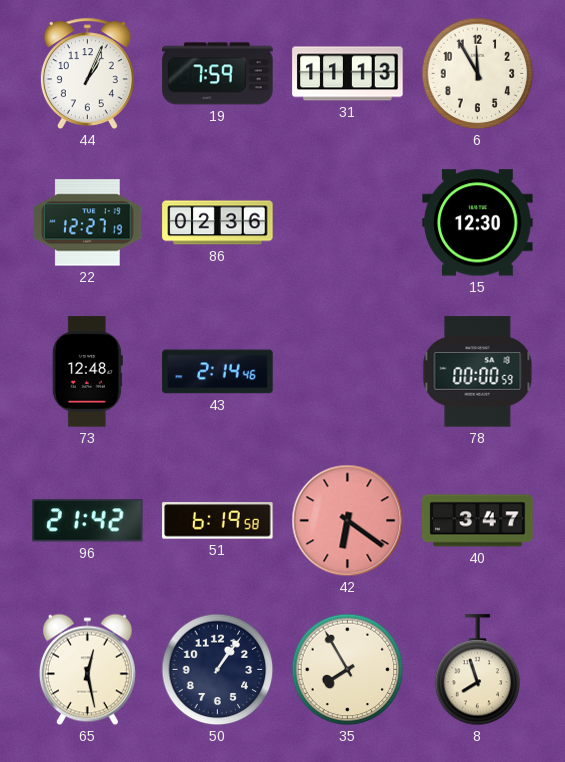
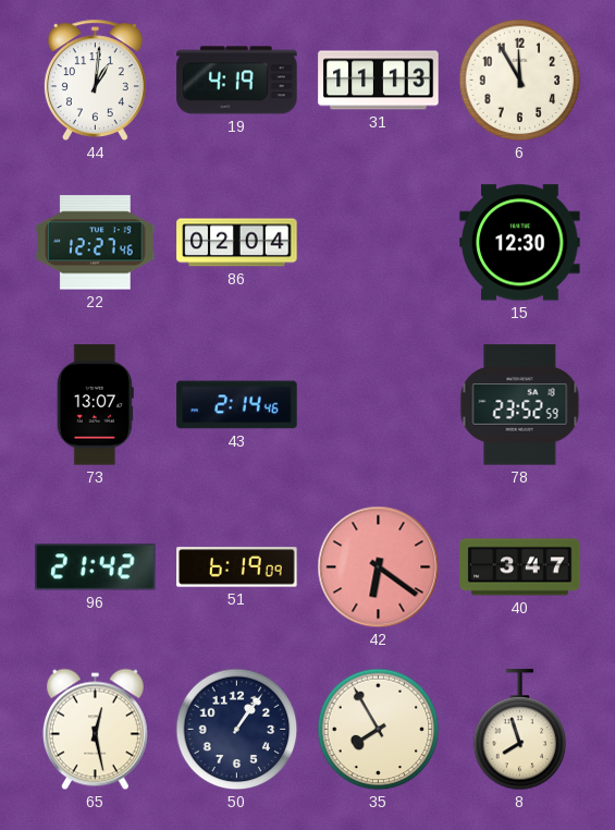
44: 1:04 -> 1:01
19: 7:59 -> 4:19
22: 12:27:19 -> 12:27:46
86: 02:36 -> 02:04
73: 12:48 -> 13:07
78: 00:00 -> 23:52
51: 6:19:58 -> 6:19:09
